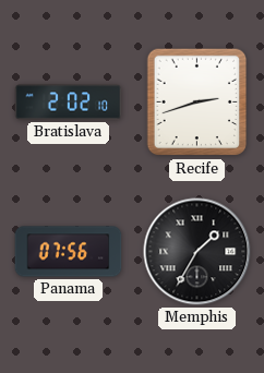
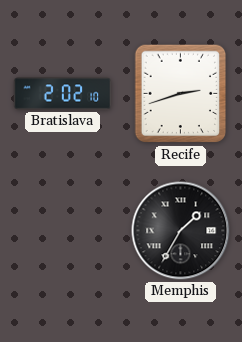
Panama: 07:56 -> none
